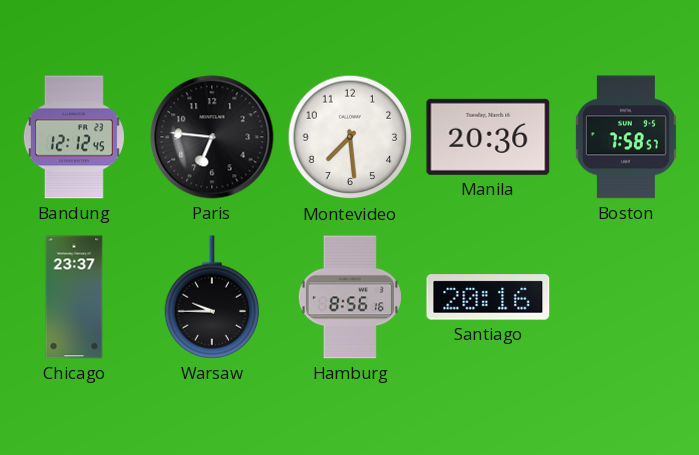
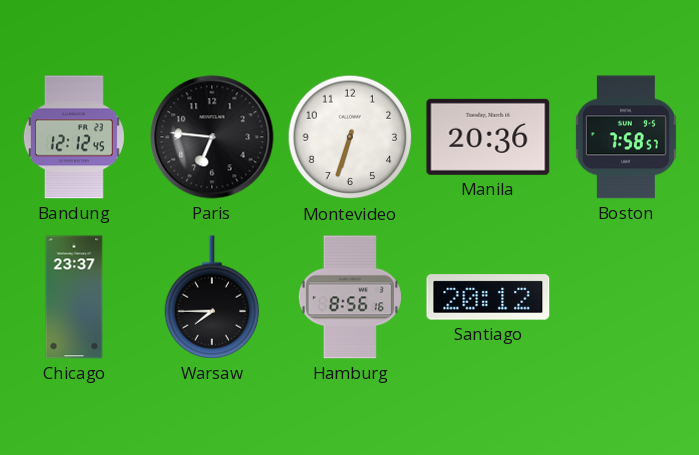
Montevideo: 7:29 -> 6:33
Warsaw: 9:45 -> 7:45
Santiago: 20:16 -> 20:12
